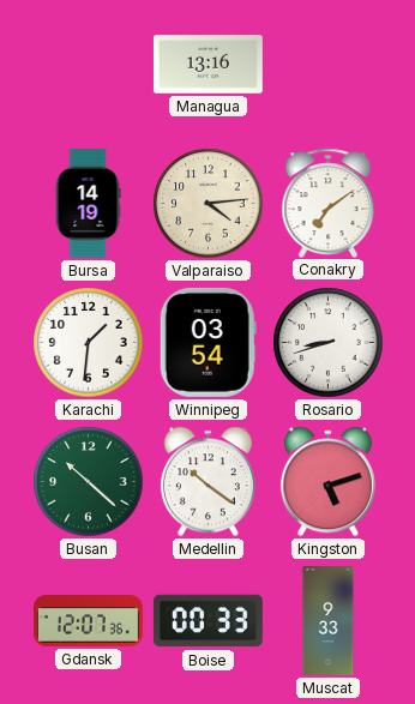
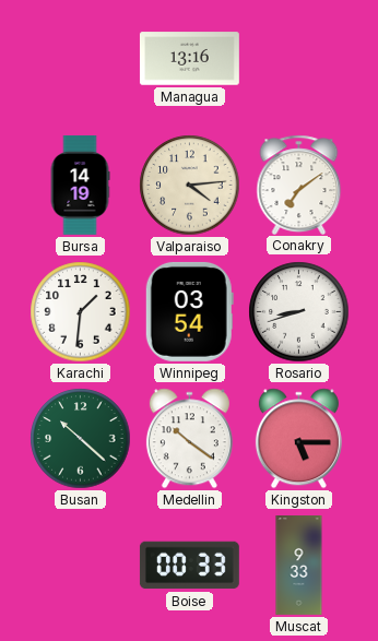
Kingston: 5:12 -> 5:15
Gdansk: 12:07 -> none
